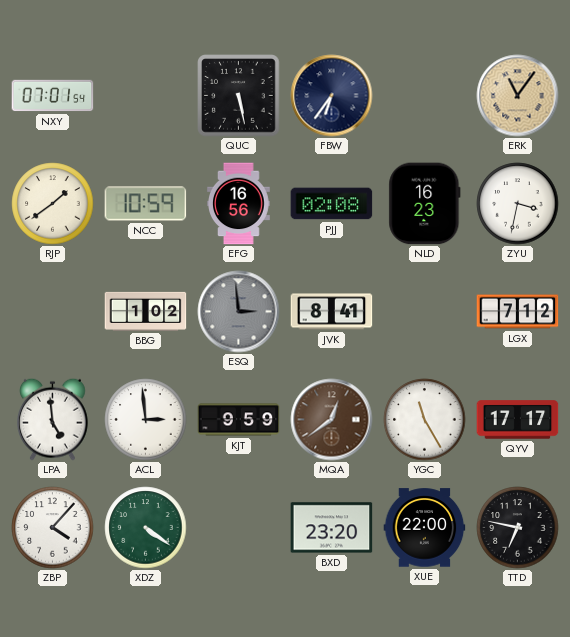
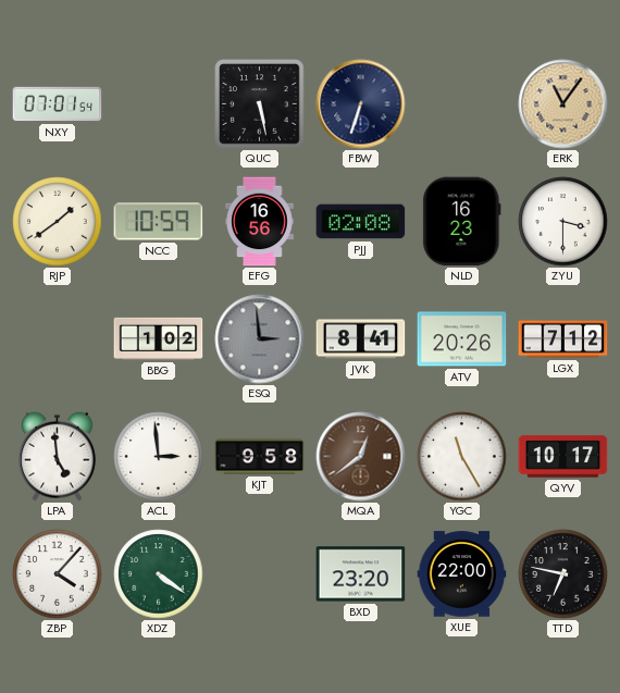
FBW: 6:36 -> 6:33
ZYU: 3:32 -> 3:30
ATV: none -> 20:26
KJT: 9:59 -> 9:58
QYV: 17:17 -> 10:17
